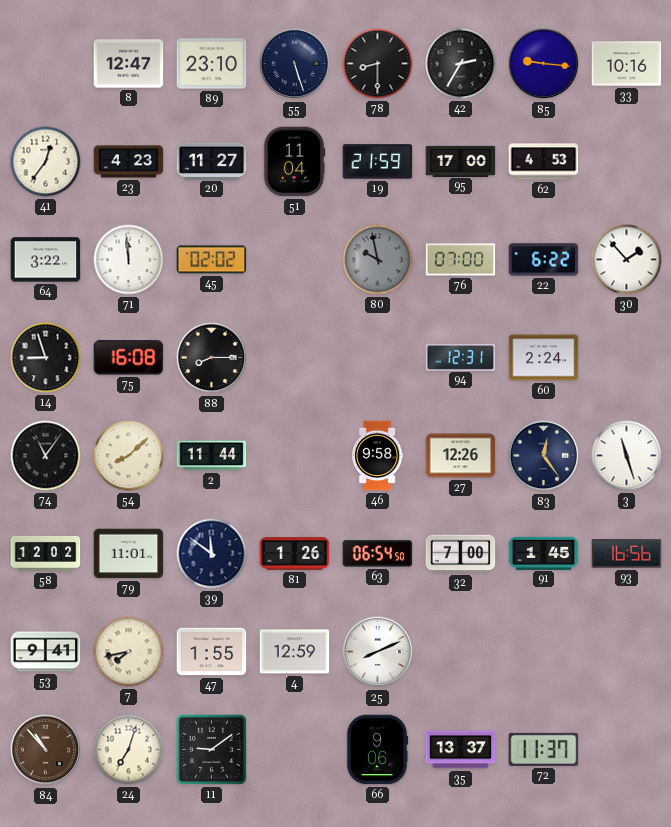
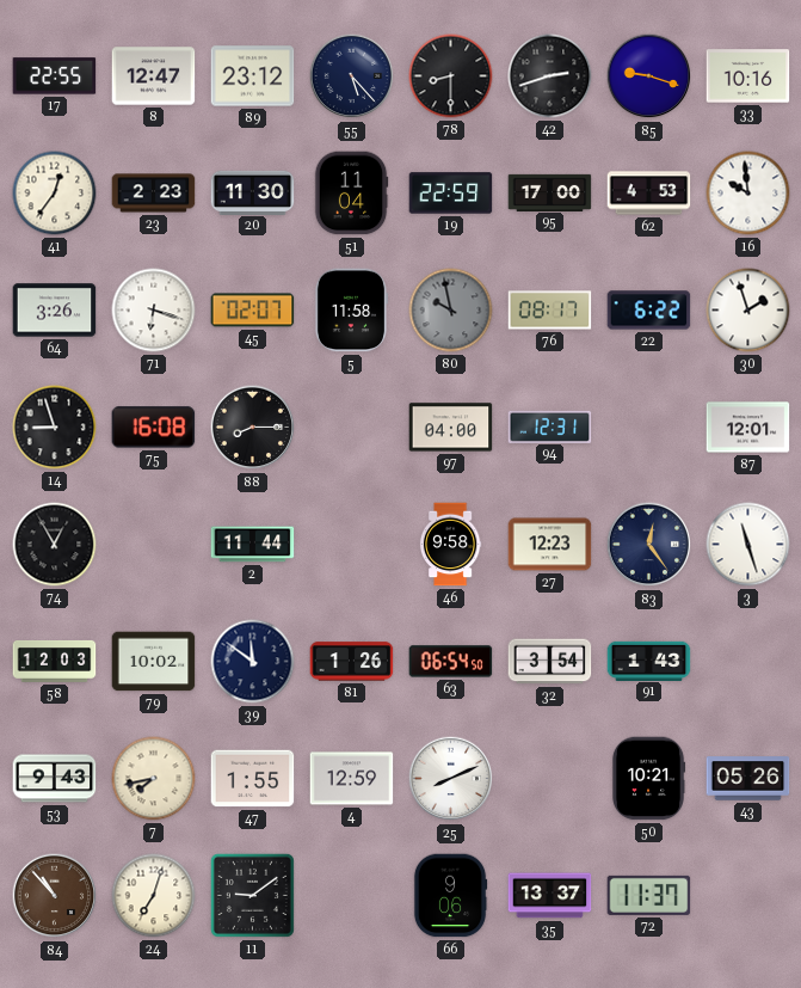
17: none -> 22:55
89: 23:10 -> 23:12
55: 5:27 -> 5:23
42: 2:35 -> 2:42
85: 9:16 -> 9:18
23: 4:23 -> 2:23
20: 11:27 -> 11:30
19: 21:59 -> 22:59
16: none -> 9:59
64: 3:22 -> 3:26
71: 11:59 -> 6:18
45: 02:02 -> 02:07
5: none -> 11:58
76: 07:00 -> 08:17
30: 1:53 -> 1:57
97: none -> 04:00
60: 2:24 -> none
87: none -> 12:01
74: 11:06 -> 12:55
54: 8:08 -> none
27: 12:26 -> 12:23
58: 12:02 -> 12:03
79: 11:01 -> 10:02
32: 7:00 -> 3:54
91: 1:45 -> 1:43
93: 16:56 -> none
53: 9:41 -> 9:43
50: none -> 10:21
43: none -> 05:26
